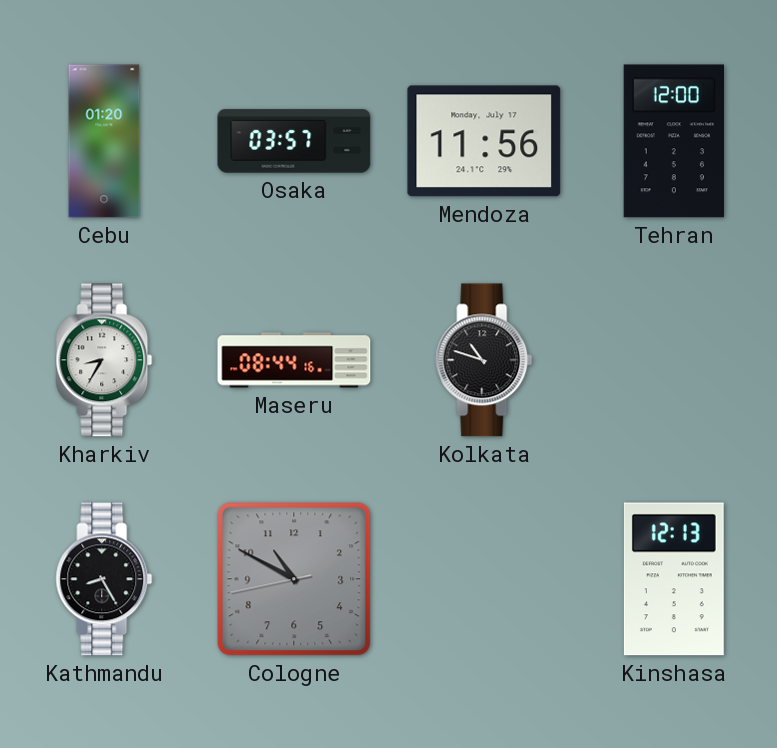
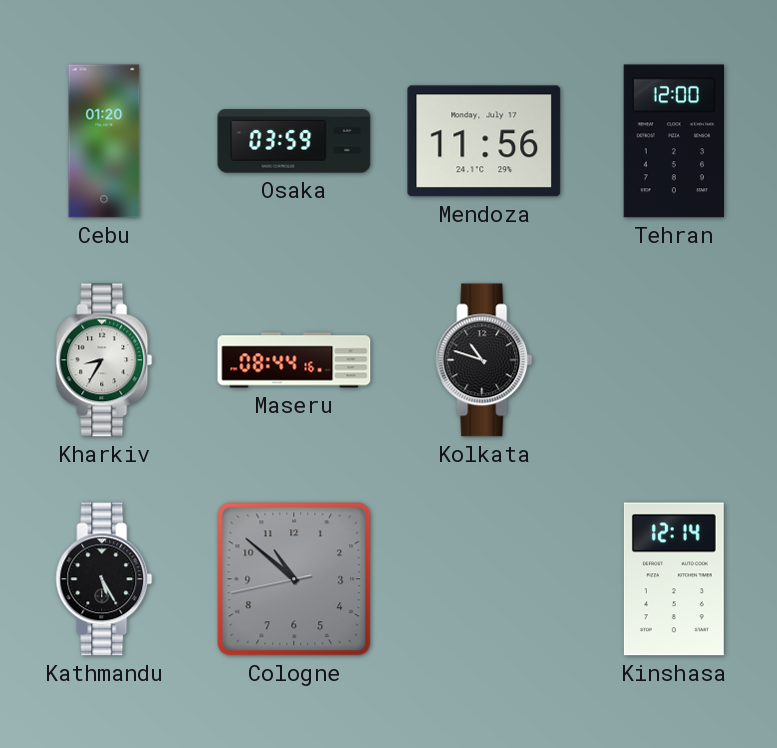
Osaka: 03:57 -> 03:59
Kathmandu: 8:25 -> 5:25
Cologne: 10:49 -> 10:51
Kinshasa: 12:13 -> 12:14
